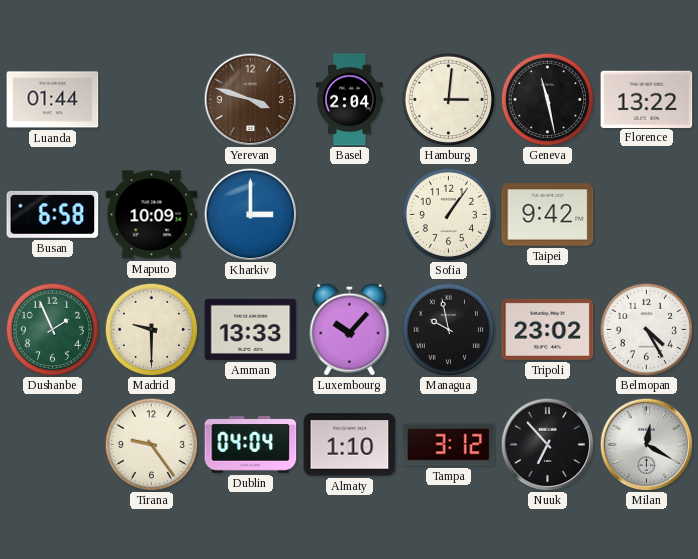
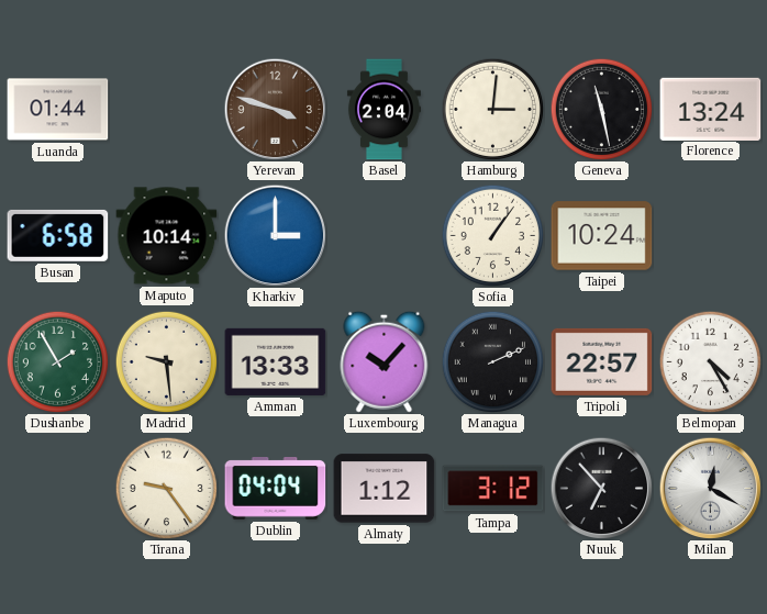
Florence: 13:22 -> 13:24
Maputo: 10:09 -> 10:14
Taipei: 9:42 -> 10:24
Dushanbe: 1:56 -> 1:55
Madrid: 9:30 -> 9:29
Managua: 9:58 -> 2:11
Tripoli: 23:02 -> 22:57
Almaty: 1:10 -> 1:12
